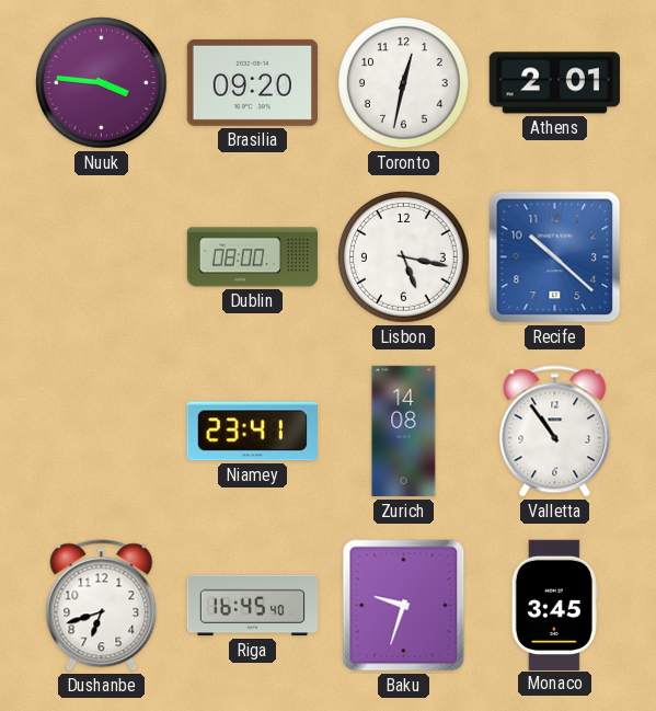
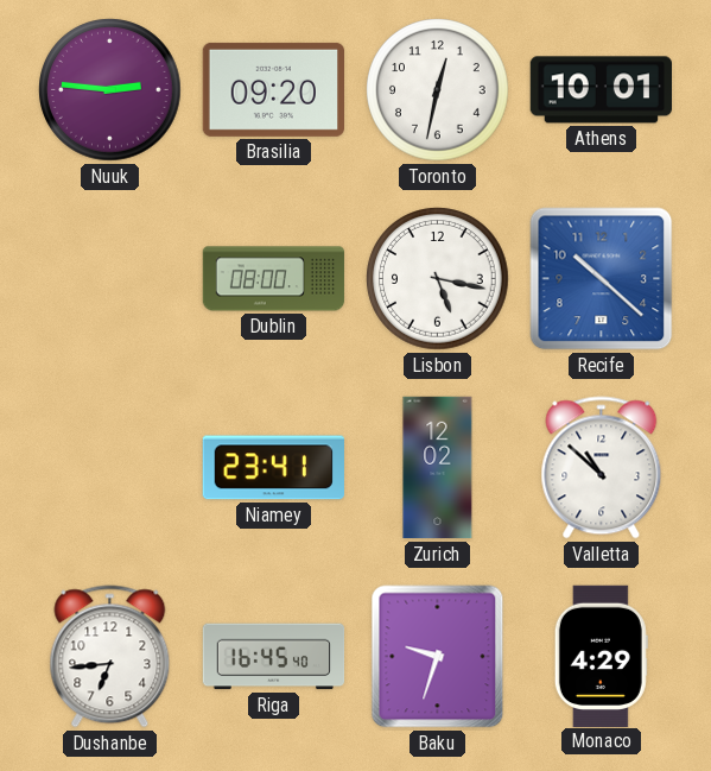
Nuuk: 3:46 -> 2:46
Athens: 2:01 -> 10:01
Zurich: 14:08 -> 12:02
Valletta: 10:54 -> 10:52
Dushanbe: 6:42 -> 6:44
Monaco: 3:45 -> 4:29
